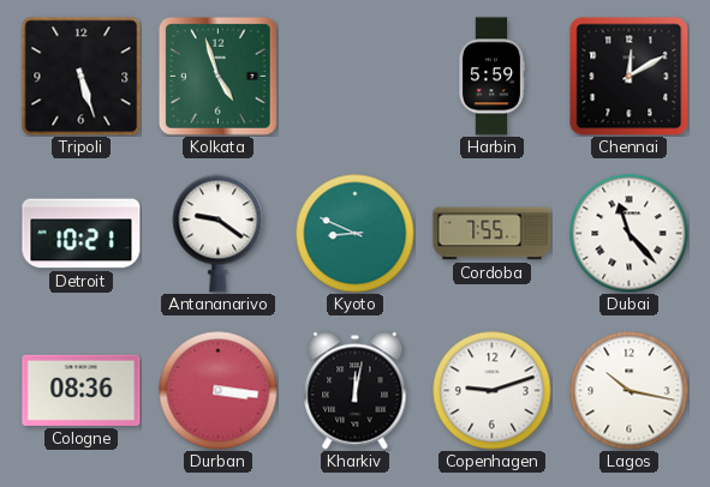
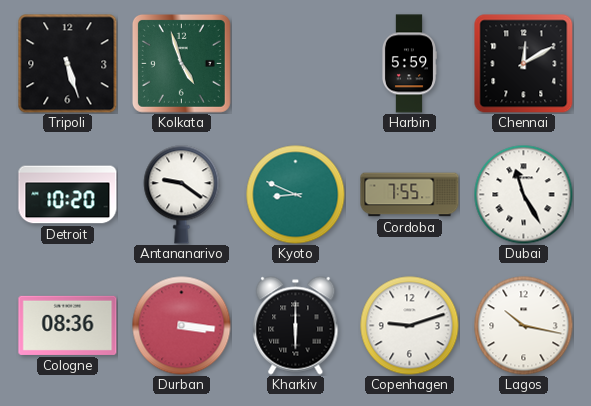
Detroit: 10:21 -> 10:20
Dubai: 11:23 -> 11:25
Kharkiv: 12:02 -> 6:00
